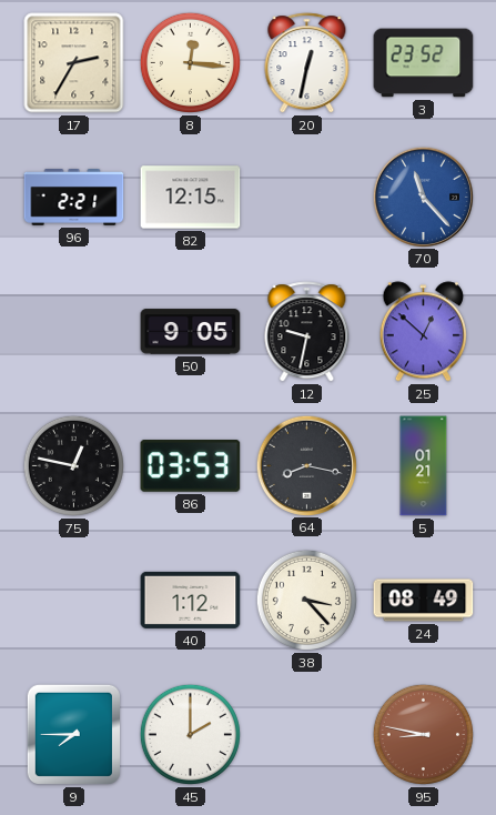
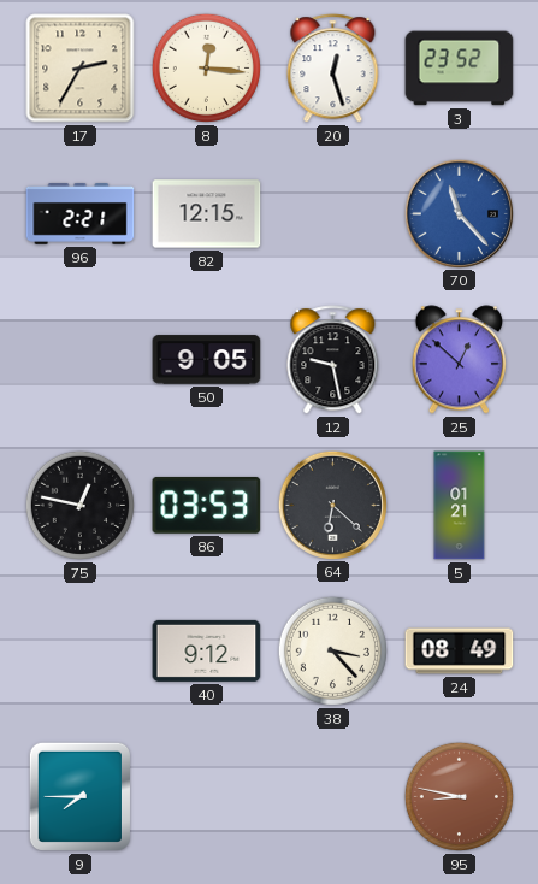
20: 12:32 -> 12:27
12: 9:32 -> 9:28
64: 8:17 -> 6:22
40: 1:12 -> 9:12
45: 2:00 -> none
